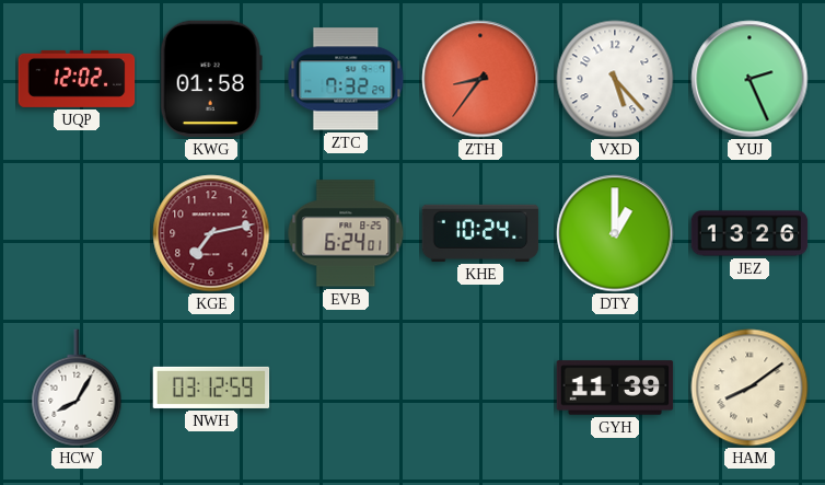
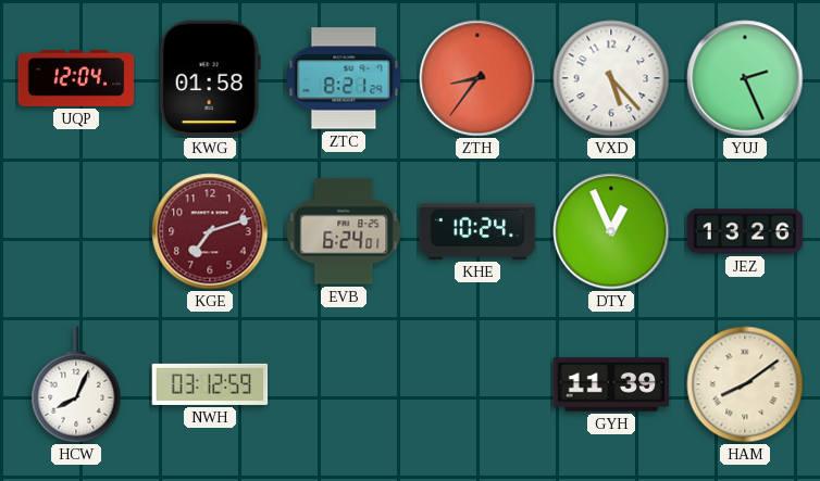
UQP: 12:02 -> 12:04
ZTC: 7:32 -> 8:21
KGE: 7:13 -> 7:12
DTY: 1:00 -> 12:56
HCW: 8:05 -> 8:04
